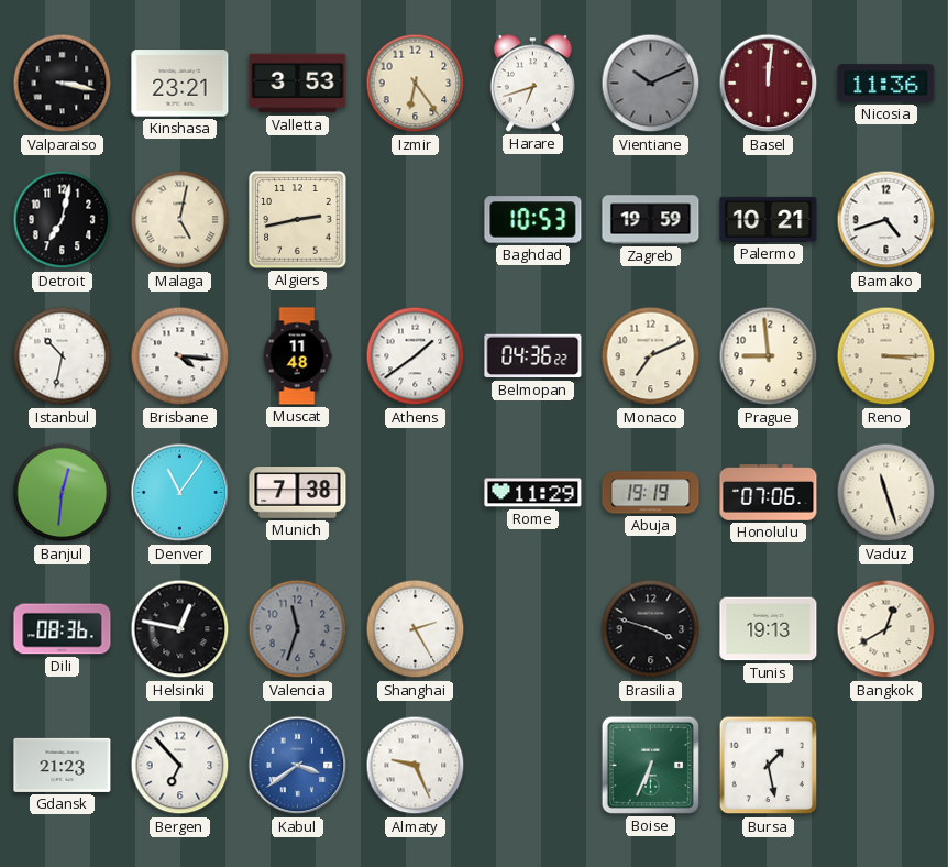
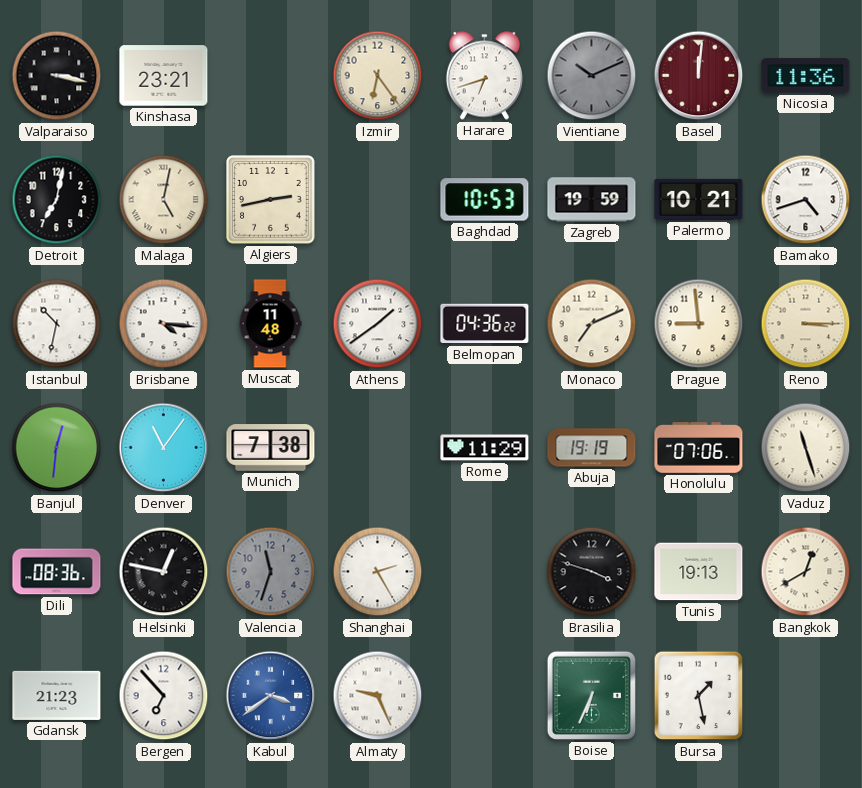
Valletta: 3:53 -> none
